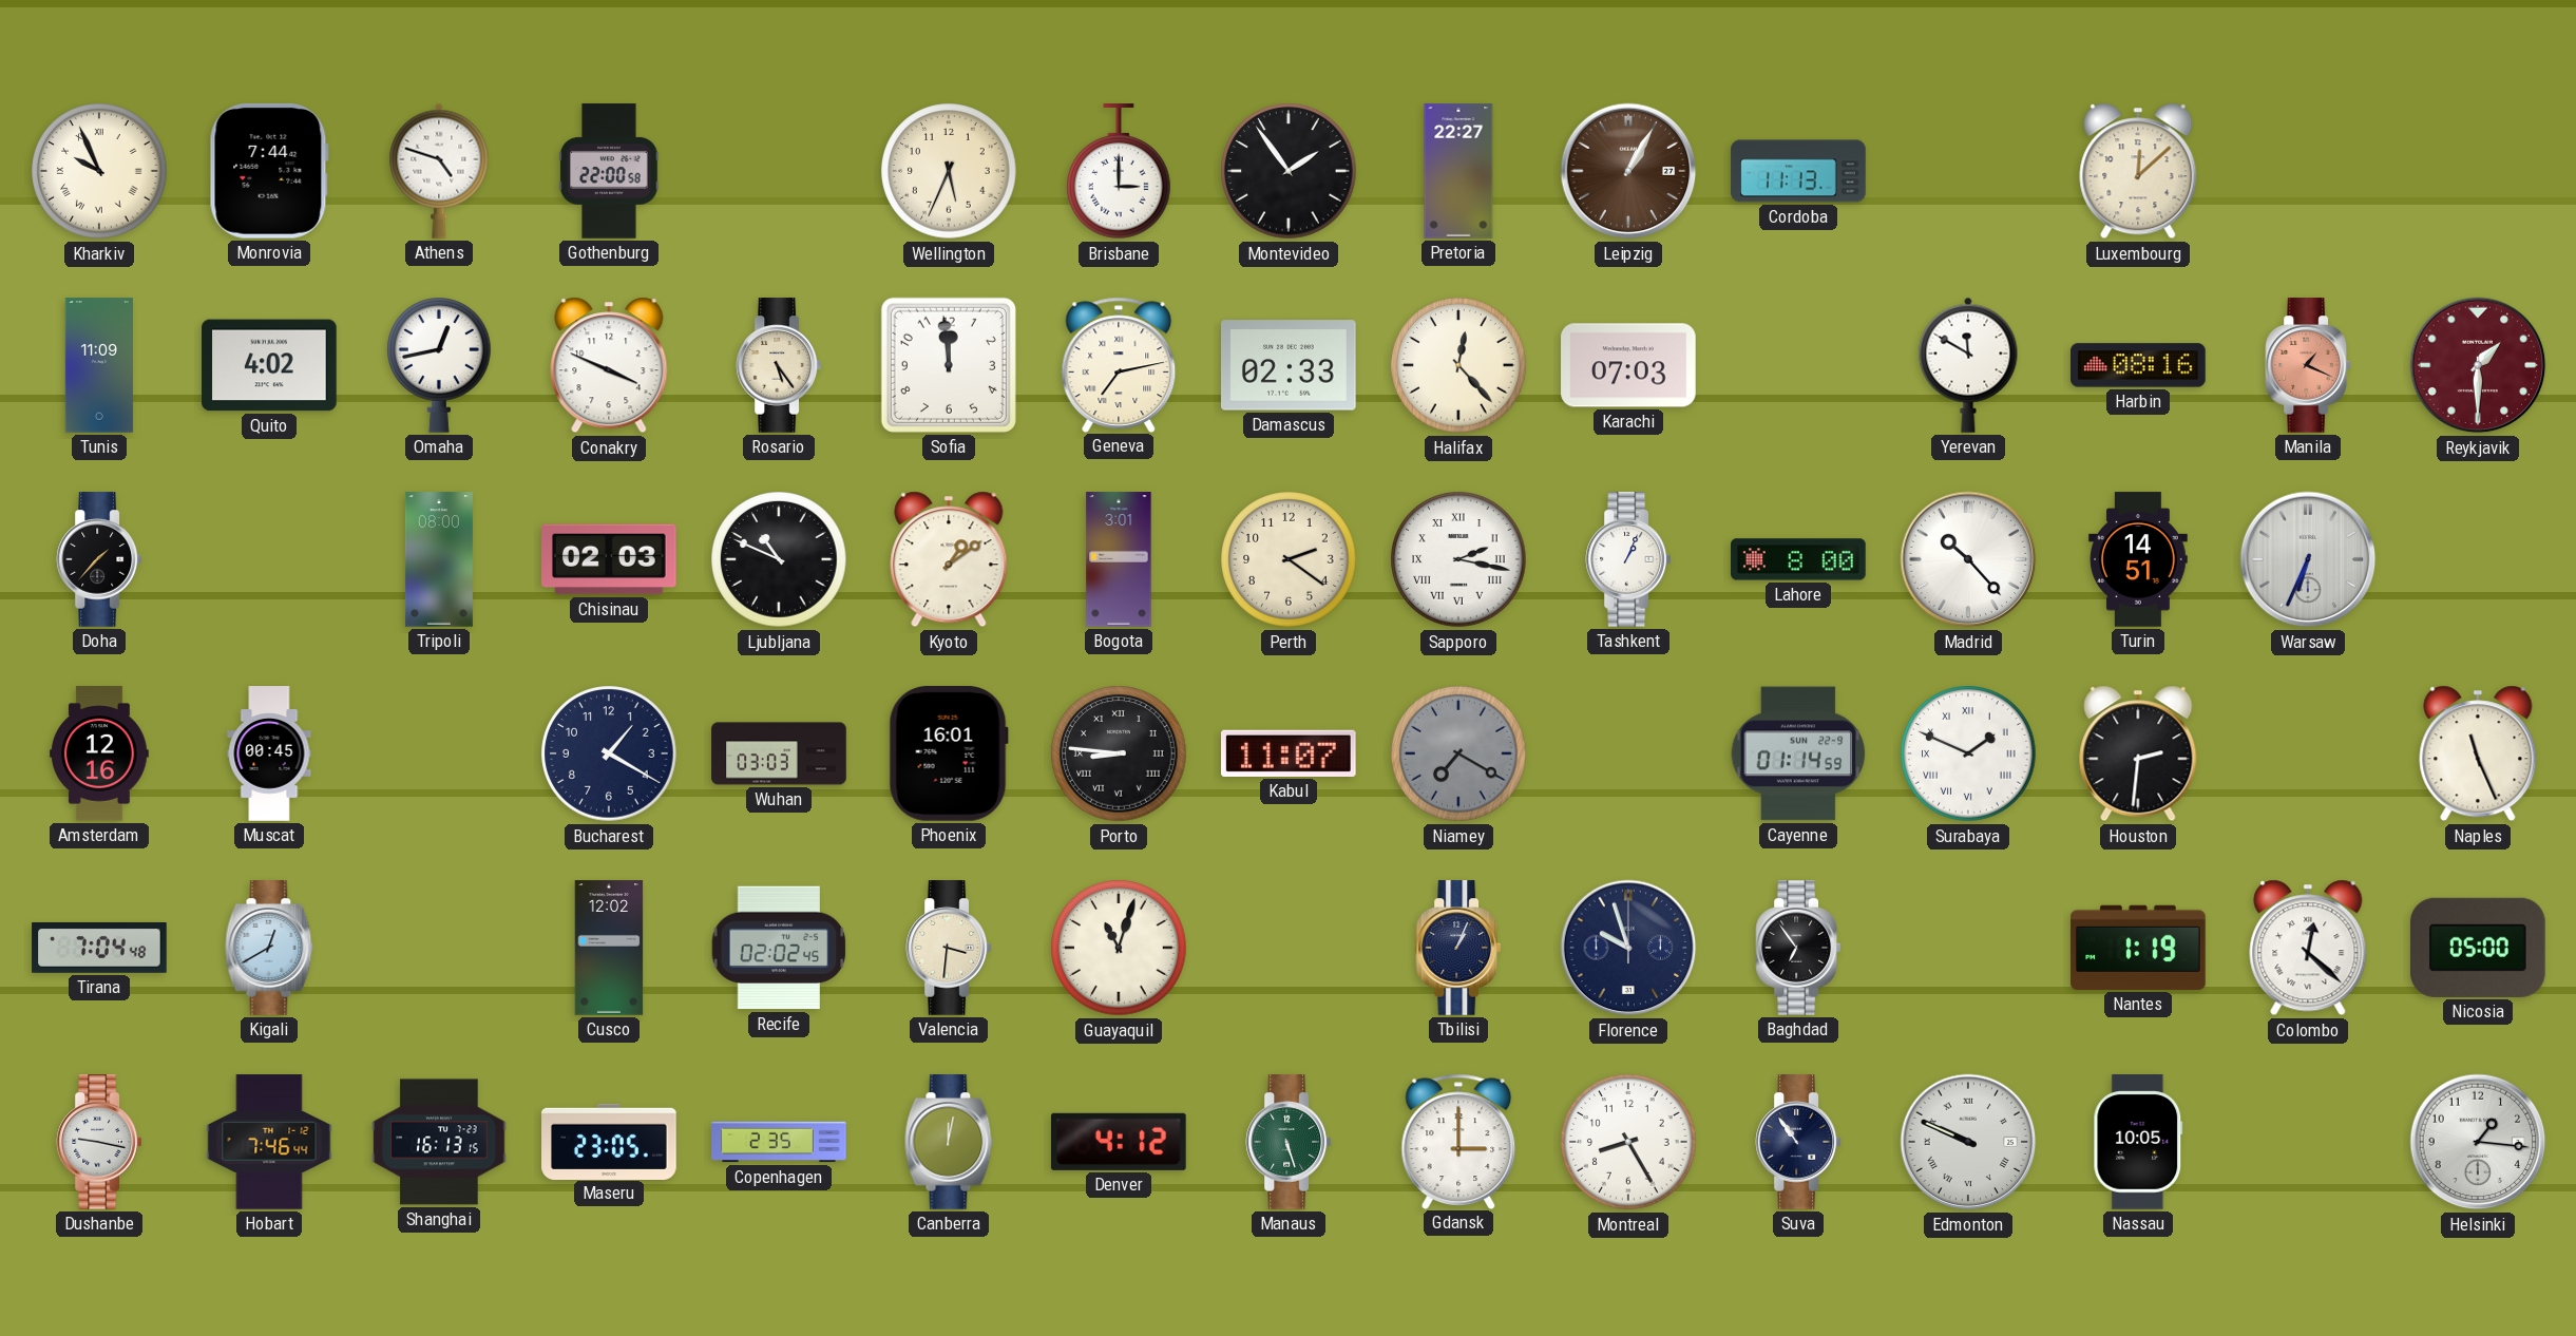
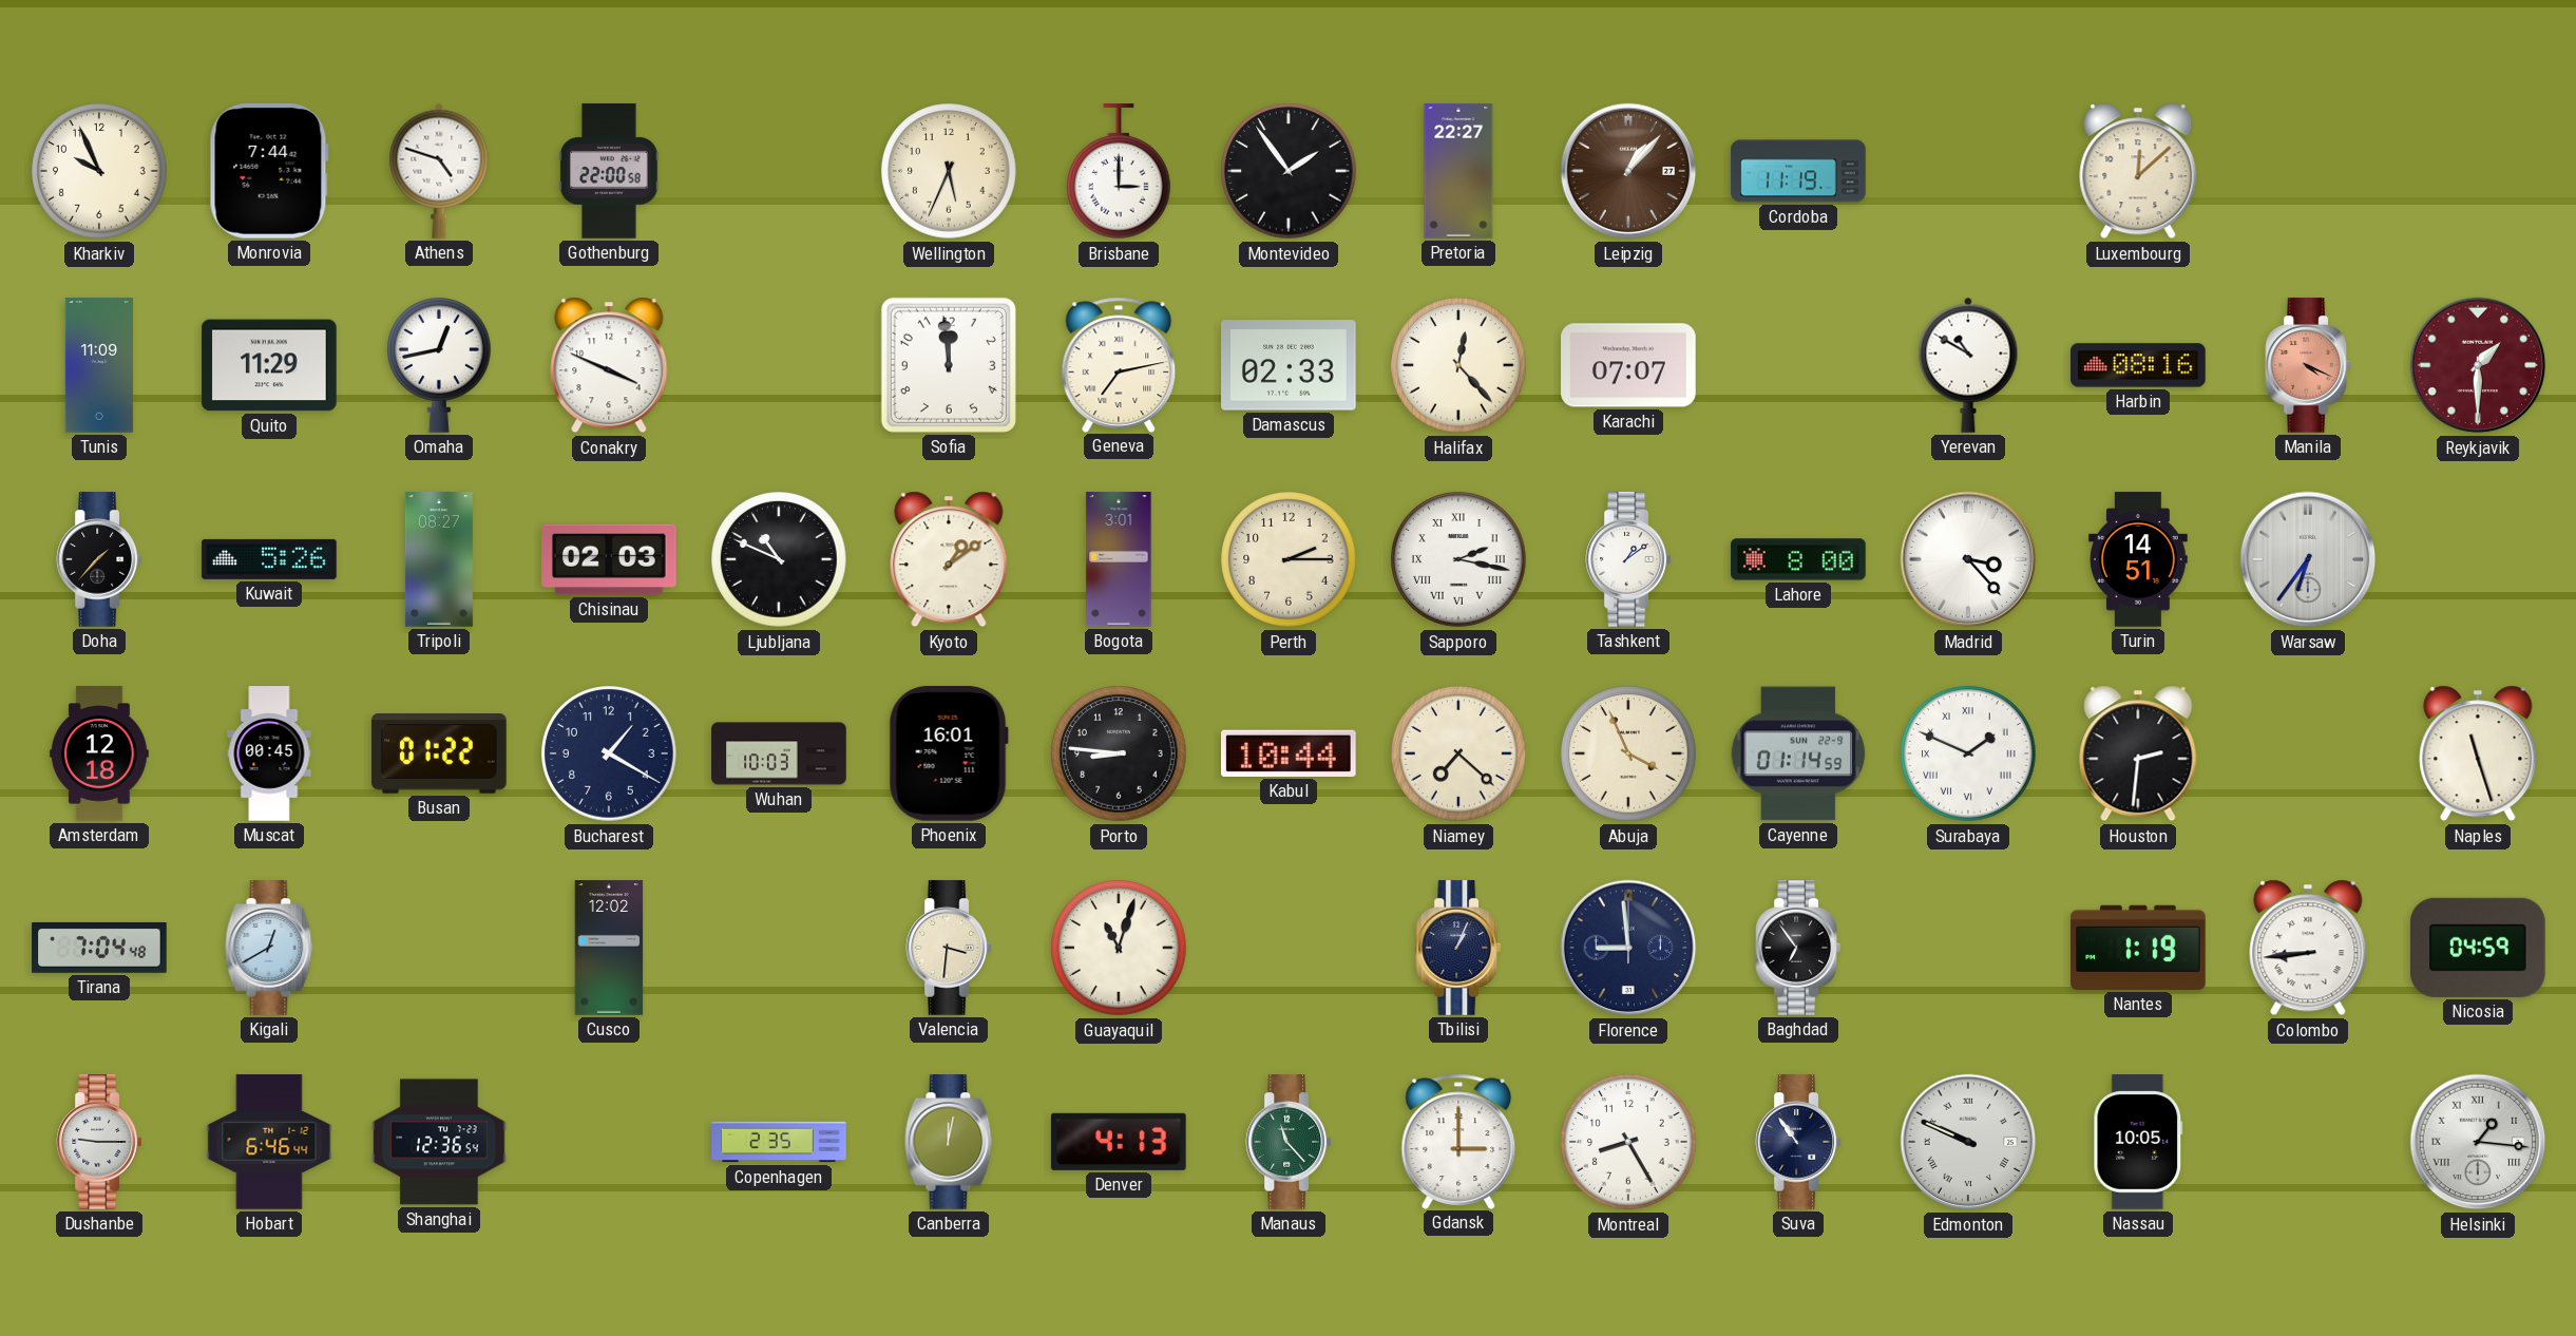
Kharkiv numerals: Roman -> Arabic
Leipzig: 1:05 -> 1:07
Cordoba: 11:13 -> 11:19
Quito: 4:02 -> 11:29
Rosario: 5:24 -> none
Karachi: 07:03 -> 07:07
Yerevan: 11:50 -> 10:50
Manila: 1:19 -> 4:19
Kuwait: none -> 5:26
Tripoli: 08:00 -> 08:27
Perth: 2:21 -> 2:15
Tashkent: 1:04 -> 1:09
Madrid: 10:23 -> 3:23
Warsaw: 6:34 -> 6:36
Amsterdam: 12:16 -> 12:18
Busan: none -> 01:22
Wuhan: 03:03 -> 10:03
Porto numerals: Roman -> Arabic
Kabul: 11:07 -> 10:44
Niamey: 7:20 -> 7:22
Niamey dial: grey -> cream
Abuja: none -> 3:56
Naples: 11:26 -> 11:27
Recife: 02:02 -> none
Florence: 9:57 -> 8:59
Colombo: 12:22 -> 8:44
Nicosia: 05:00 -> 04:59
Dushanbe: 9:17 -> 9:15
Hobart: 7:46 -> 6:46
Shanghai: 16:13 -> 12:36
Maseru: 23:05 -> none
Denver: 4:12 -> 4:13
Manaus: 5:27 -> 11:23
Helsinki numerals: Arabic -> Roman
